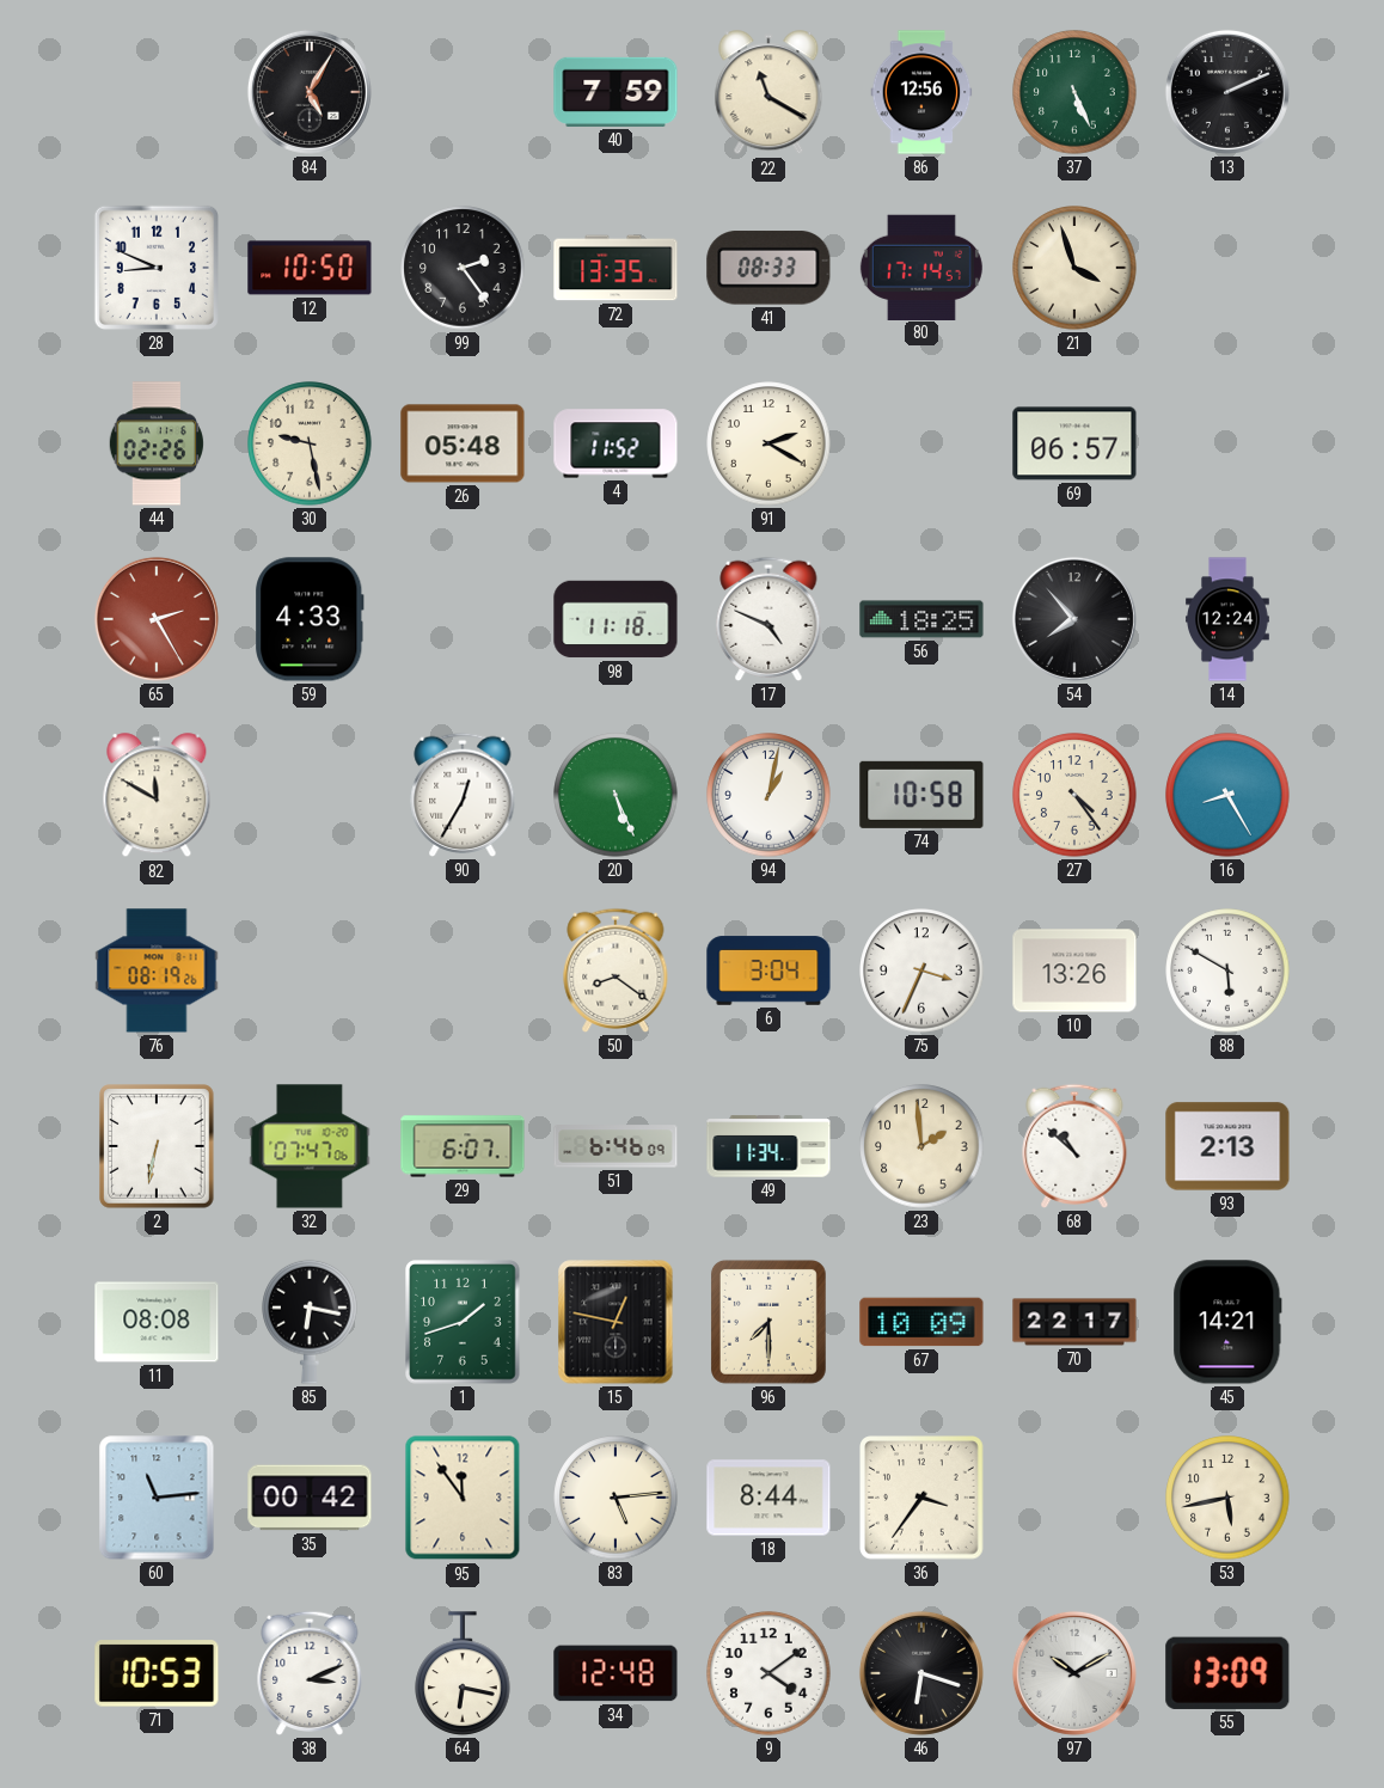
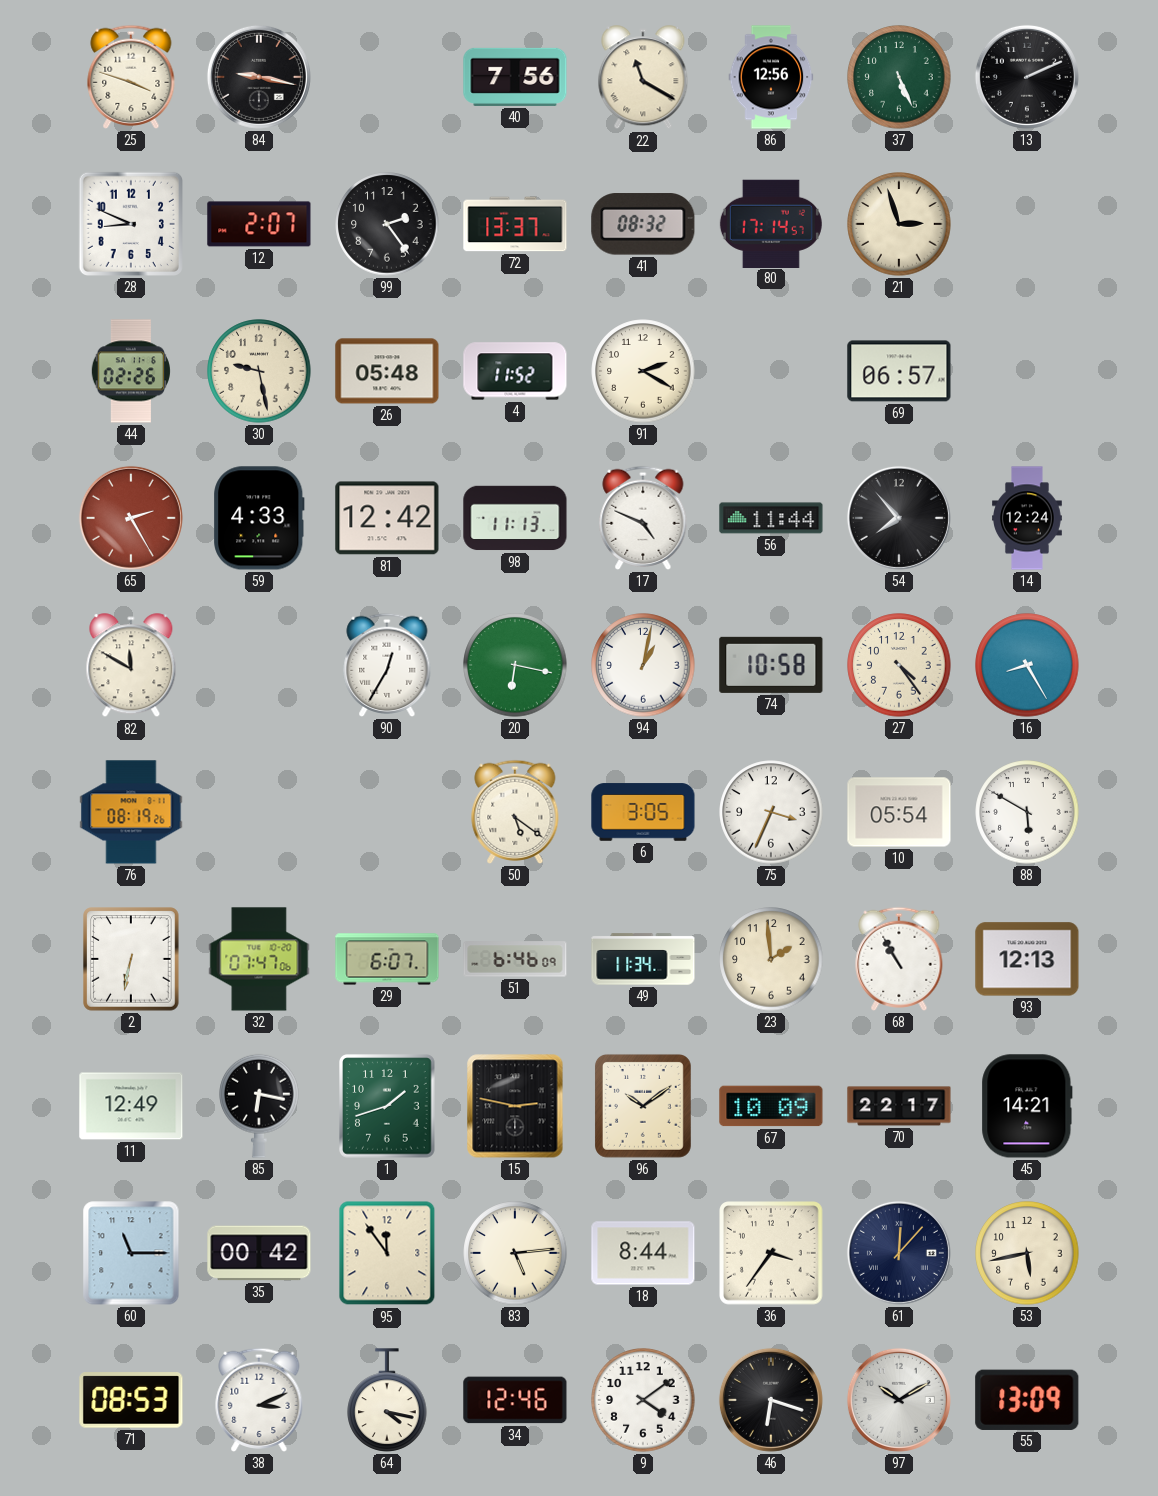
25: none -> 3:48
84: 5:05 -> 9:17
40: 7:59 -> 7:56
12: 10:50 -> 2:07
72: 13:35 -> 13:37
41: 08:33 -> 08:32
21: 3:57 -> 2:57
81: none -> 12:42
98: 11:18 -> 11:13
56: 18:25 -> 11:44
20: 5:26 -> 6:17
50: 8:21 -> 5:21
6: 3:04 -> 3:05
10: 13:26 -> 05:54
68: 10:52 -> 10:55
93: 2:13 -> 12:13
11: 08:08 -> 12:49
15: 12:47 -> 2:47
96: 7:30 -> 10:09
60: 11:14 -> 11:15
61: none -> 12:07
71: 10:53 -> 08:53
64: 6:17 -> 4:17
34: 12:48 -> 12:46
